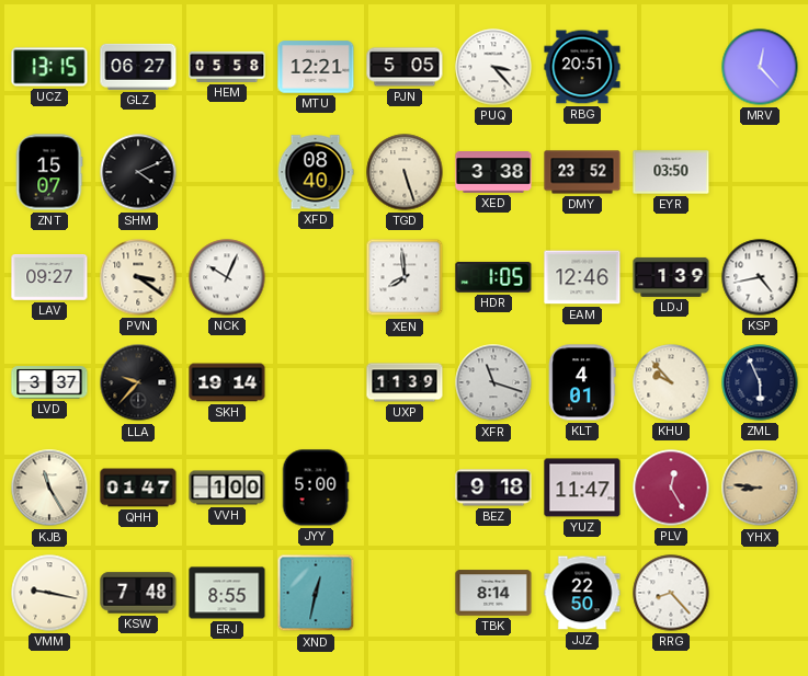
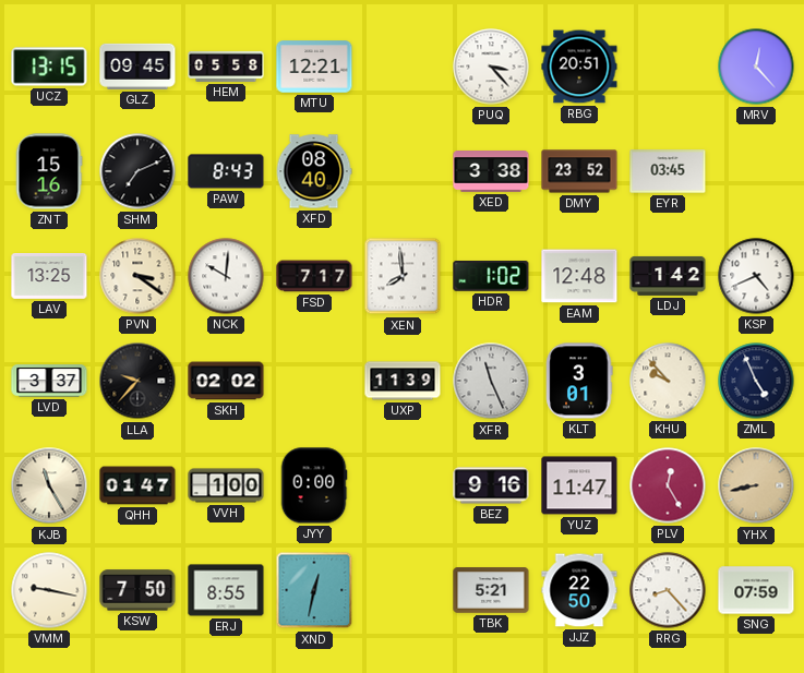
GLZ: 06:27 -> 09:45
PJN: 5:05 -> none
ZNT: 15:07 -> 15:16
SHM: 4:11 -> 7:11
PAW: none -> 8:43
TGD: 5:27 -> none
EYR: 03:50 -> 03:45
LAV: 09:27 -> 13:25
NCK: 10:04 -> 10:01
FSD: none -> 7:17
HDR: 1:05 -> 1:02
EAM: 12:46 -> 12:48
LDJ: 1:39 -> 1:42
KSP: 4:43 -> 4:41
SKH: 19:14 -> 02:02
XFR: 11:18 -> 11:26
KLT: 4:01 -> 3:01
ZML: 5:56 -> 4:56
JYY: 5:00 -> 0:00
BEZ: 9:18 -> 9:16
YHX: 8:46 -> 8:43
KSW: 7:48 -> 7:50
TBK: 8:14 -> 5:21
SNG: none -> 07:59
